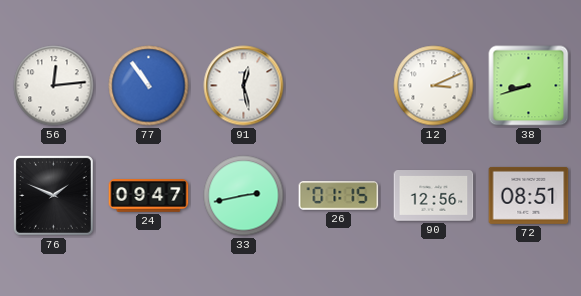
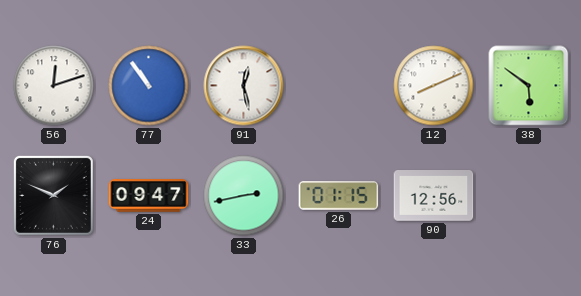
56: 12:14 -> 12:12
12: 3:11 -> 8:11
38: 8:42 -> 5:51
72: 08:51 -> none
